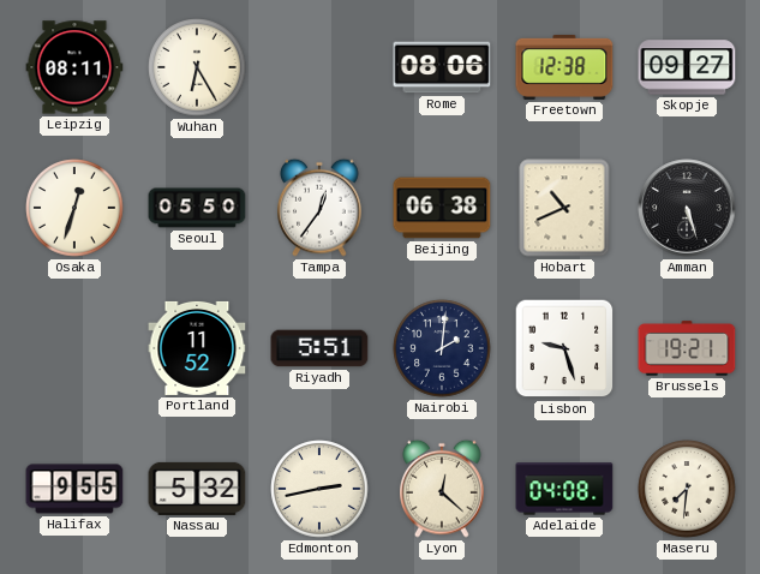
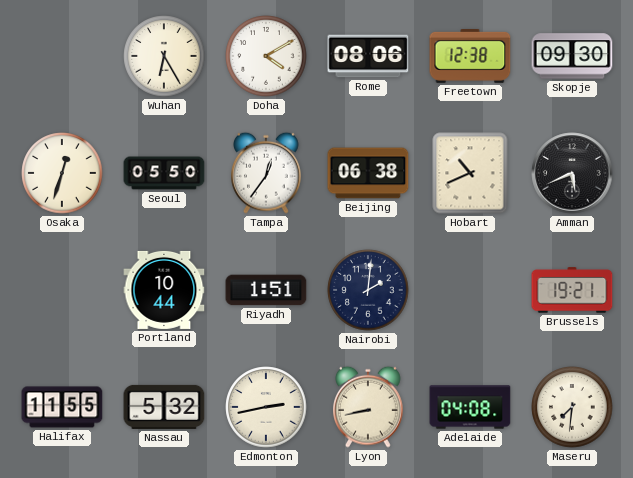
Leipzig: 08:11 -> none
Doha: none -> 4:10
Skopje: 09:27 -> 09:30
Amman: 5:27 -> 5:41
Portland: 11:52 -> 10:44
Riyadh: 5:51 -> 1:51
Lisbon: 9:27 -> none
Halifax: 9:55 -> 11:55
Lyon: 12:22 -> 8:43
